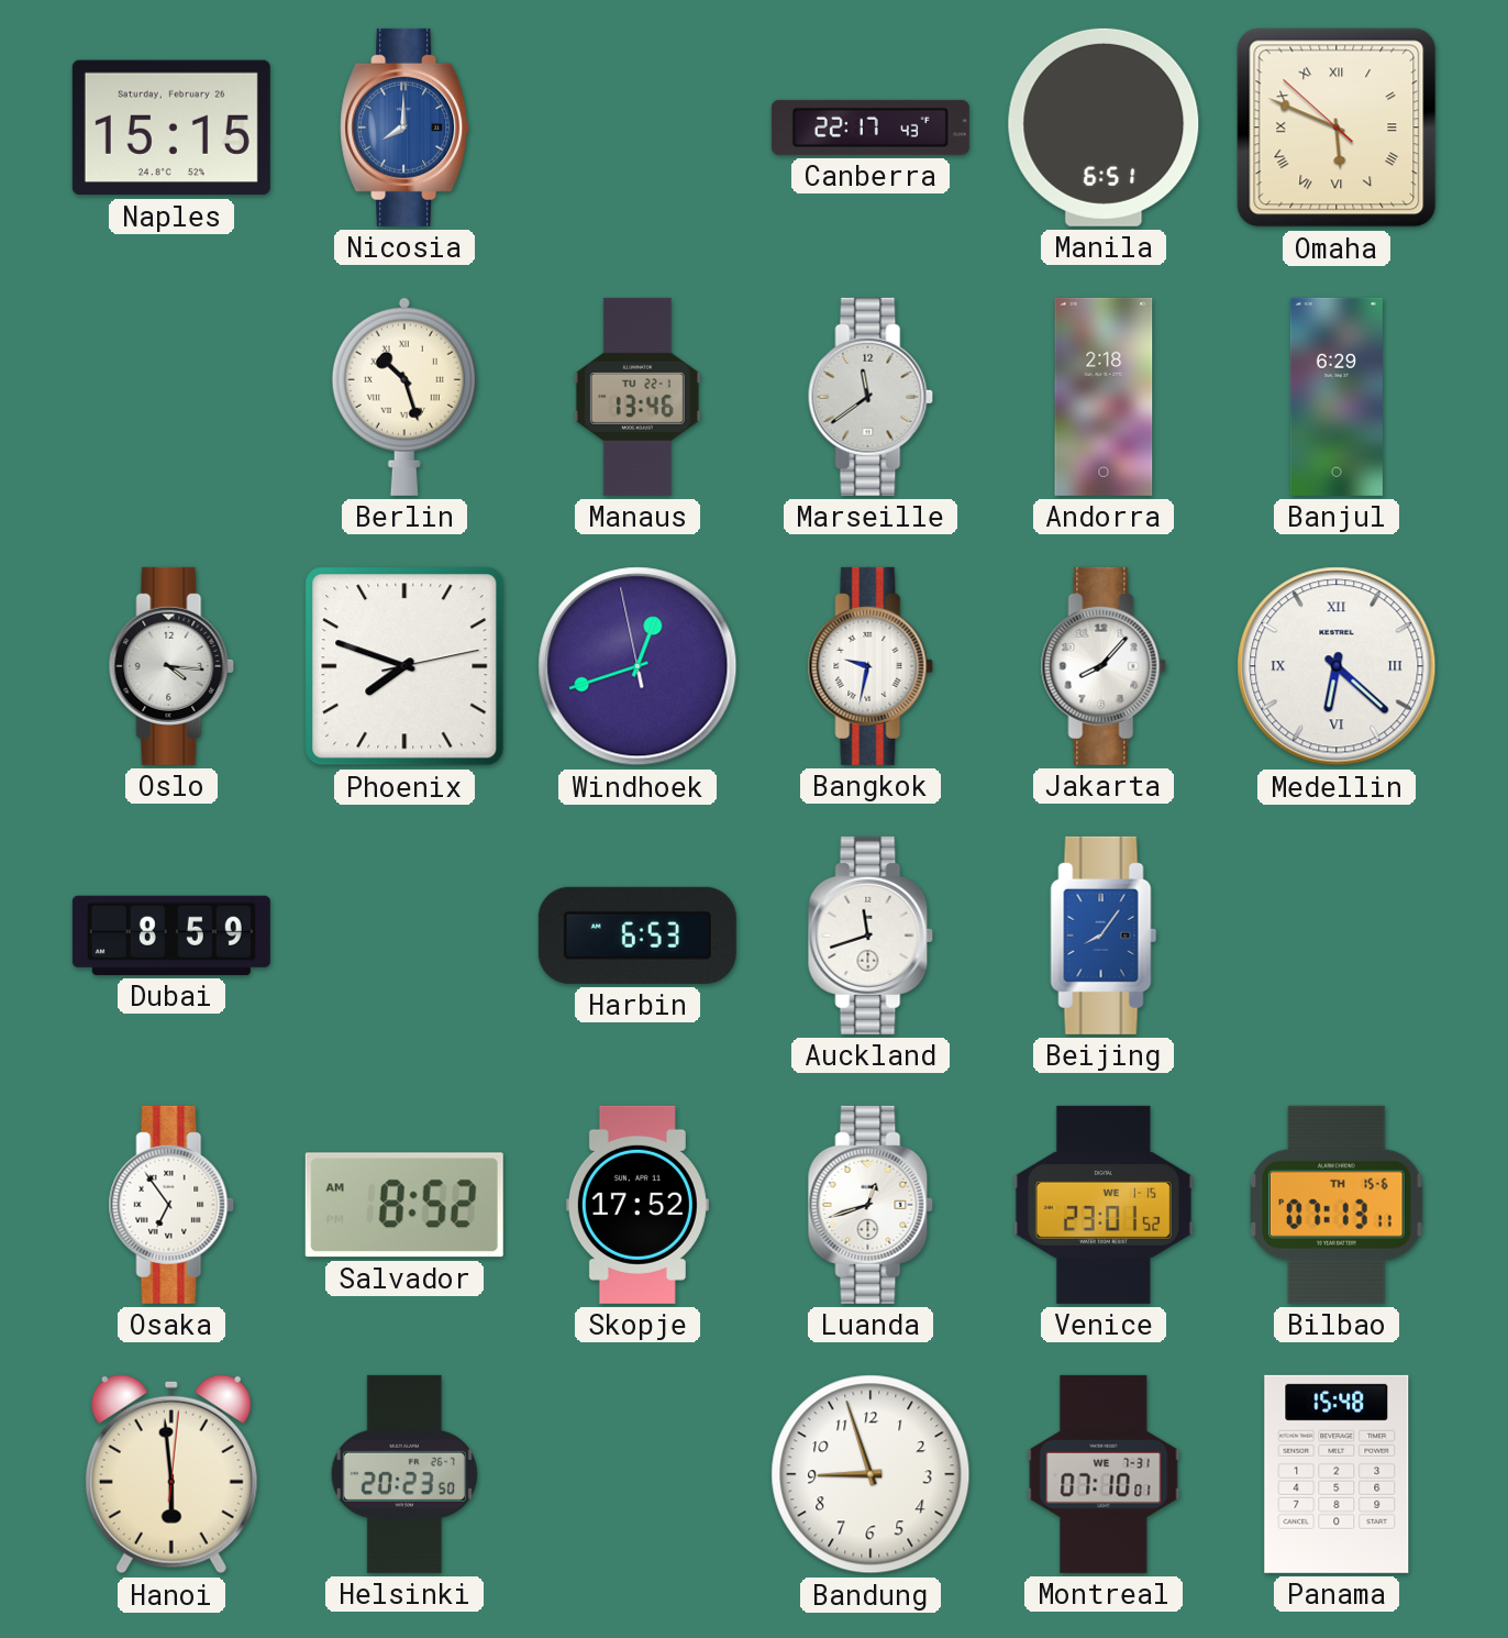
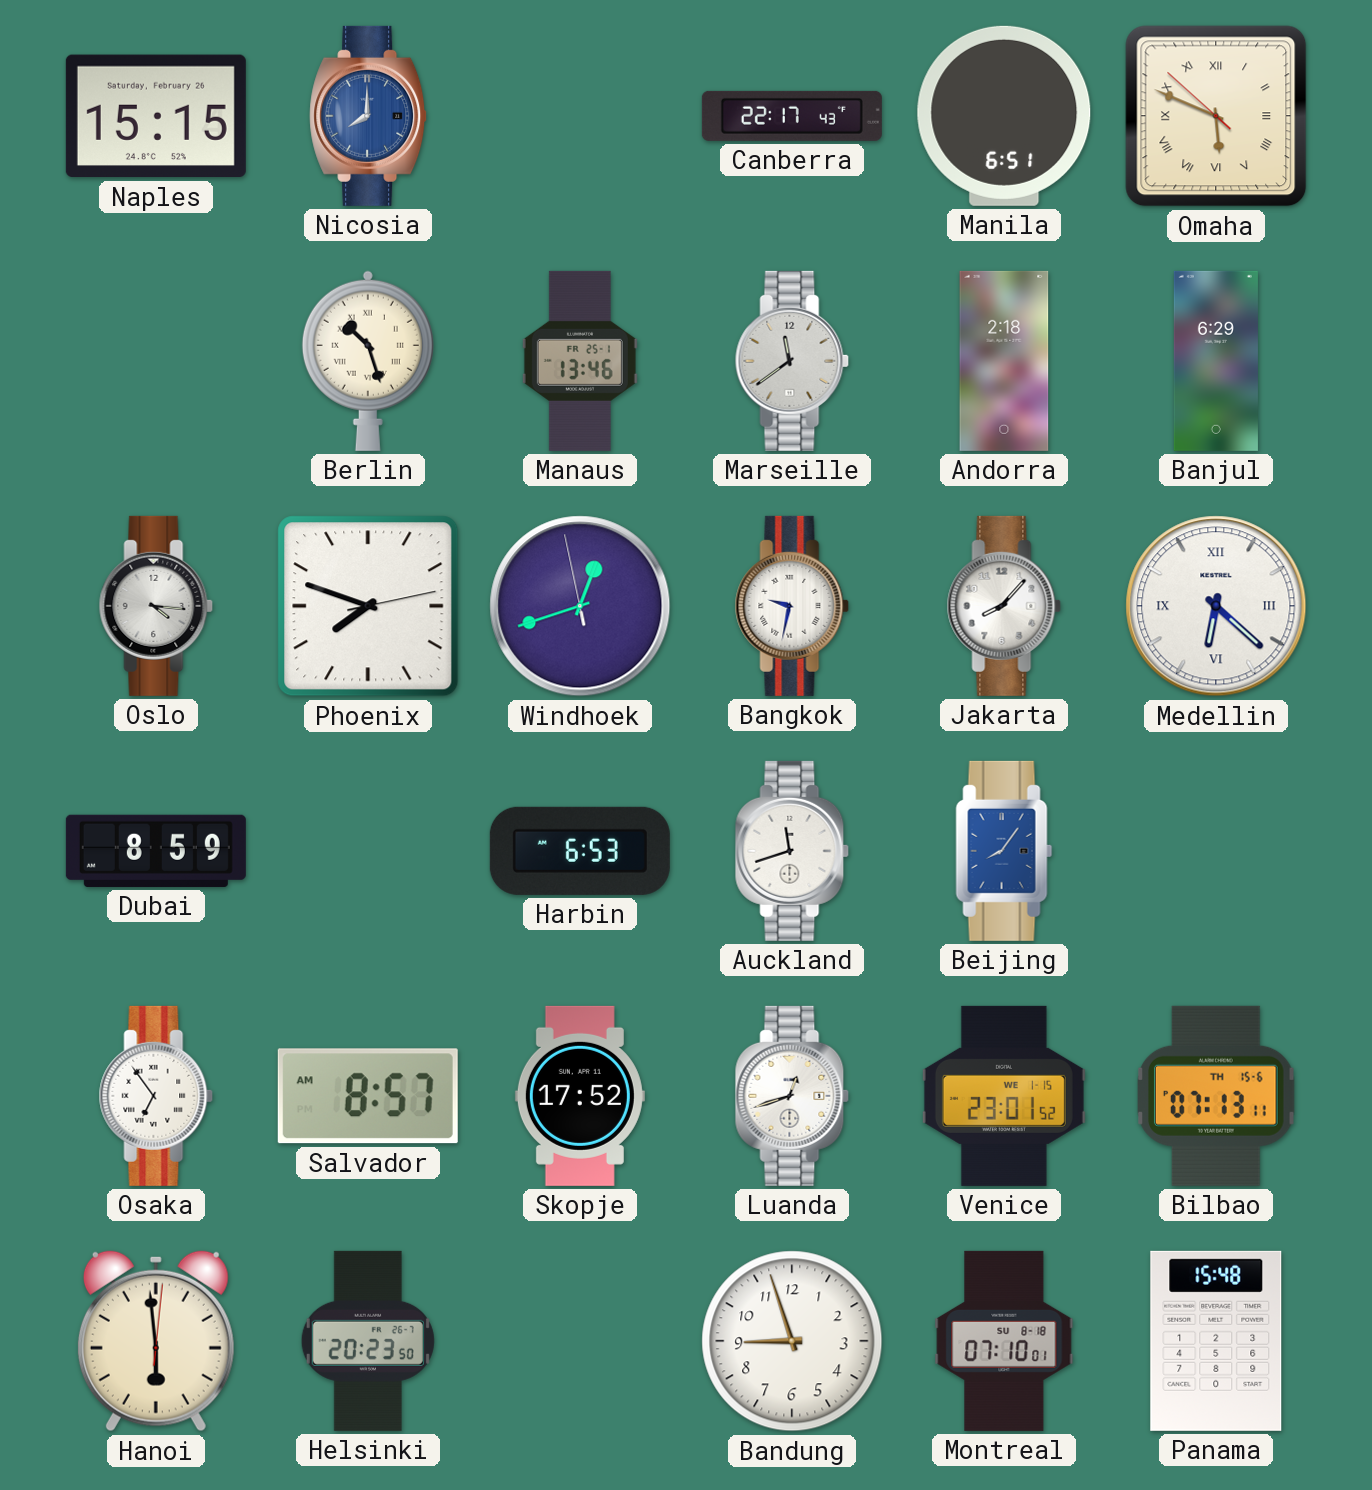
Manaus date: TU 22-1 -> FR 25-1
Salvador: 8:52 -> 8:57
Montreal date: WE 7-31 -> SU 8-18
